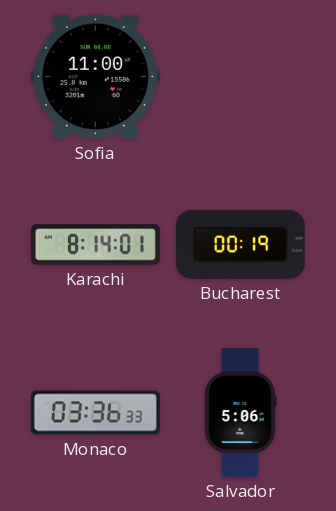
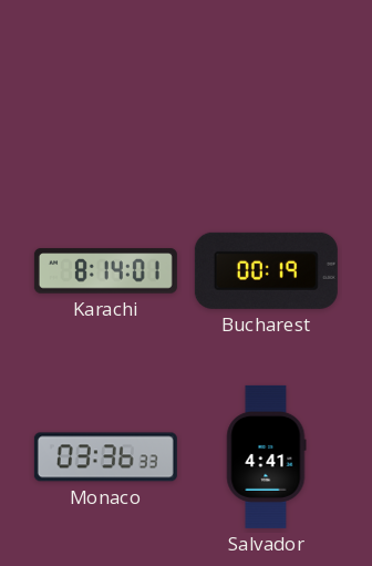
Sofia: 11:00 -> none
Salvador: 5:06 -> 4:41
